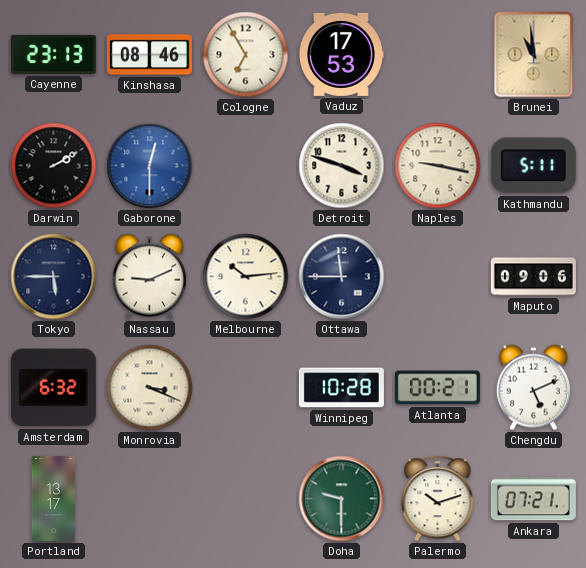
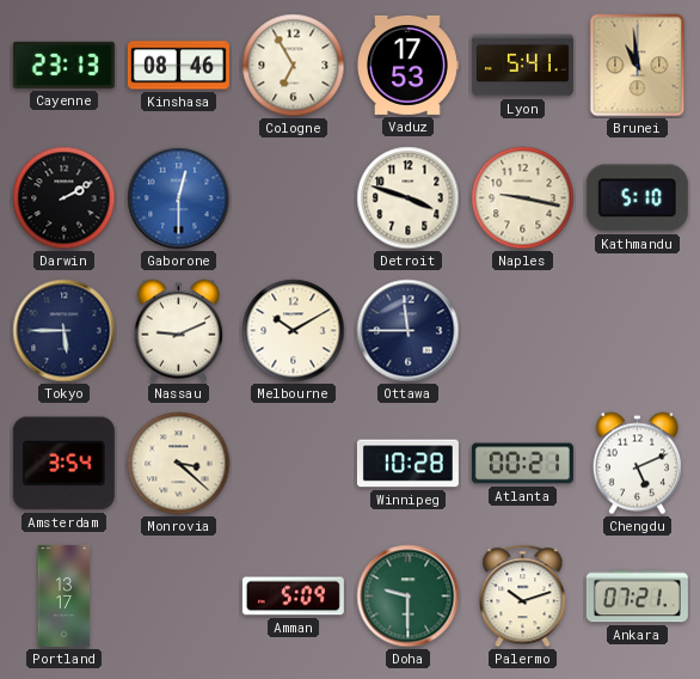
Lyon: none -> 5:41
Kathmandu: 5:11 -> 5:10
Melbourne: 10:14 -> 10:10
Maputo: 09:06 -> none
Amsterdam: 6:32 -> 3:54
Monrovia: 3:19 -> 3:22
Amman: none -> 5:09
